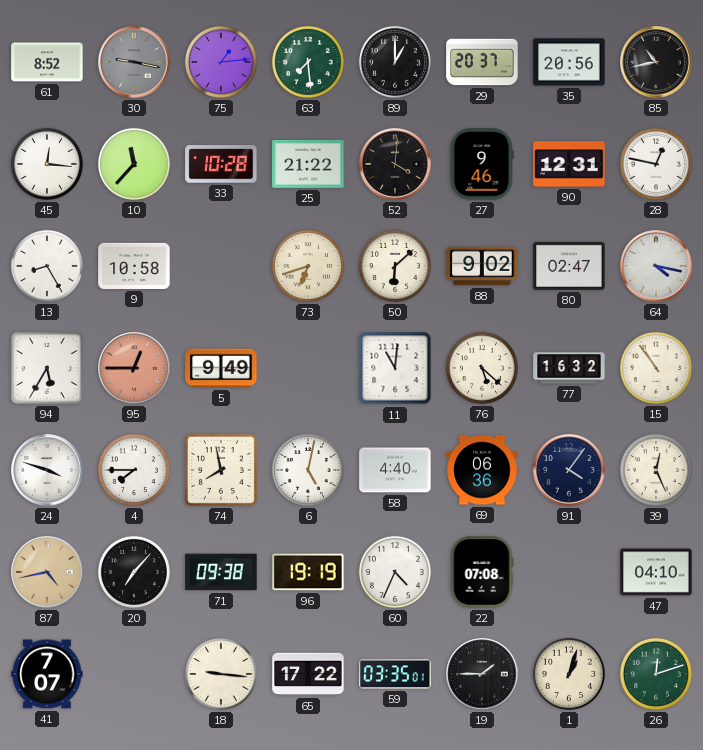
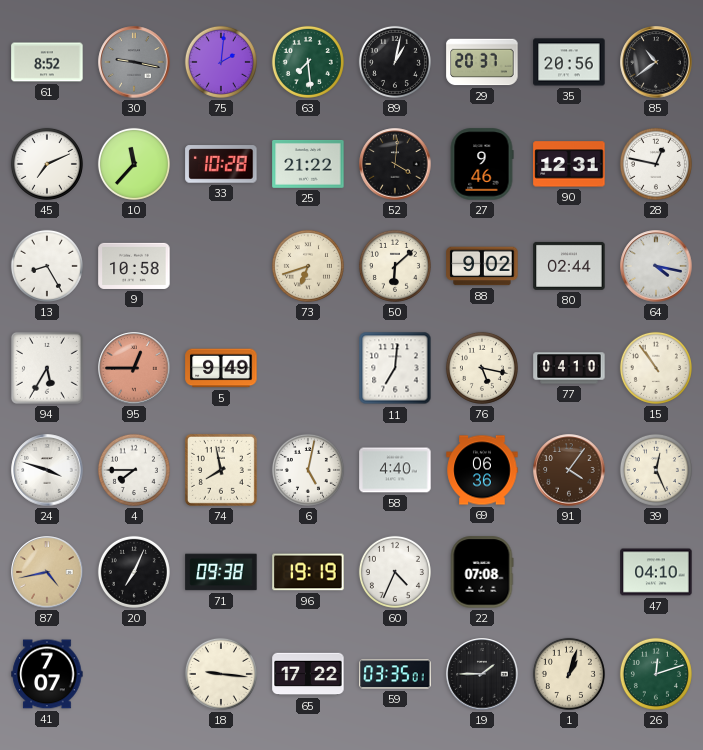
75: 1:14 -> 2:01
89: 1:00 -> 1:02
85: 10:43 -> 10:39
45: 12:16 -> 7:11
80: 02:47 -> 02:44
11: 11:01 -> 7:01
76: 5:22 -> 5:17
77: 16:32 -> 04:10
91 dial: navy -> brown
20: 7:07 -> 7:04
